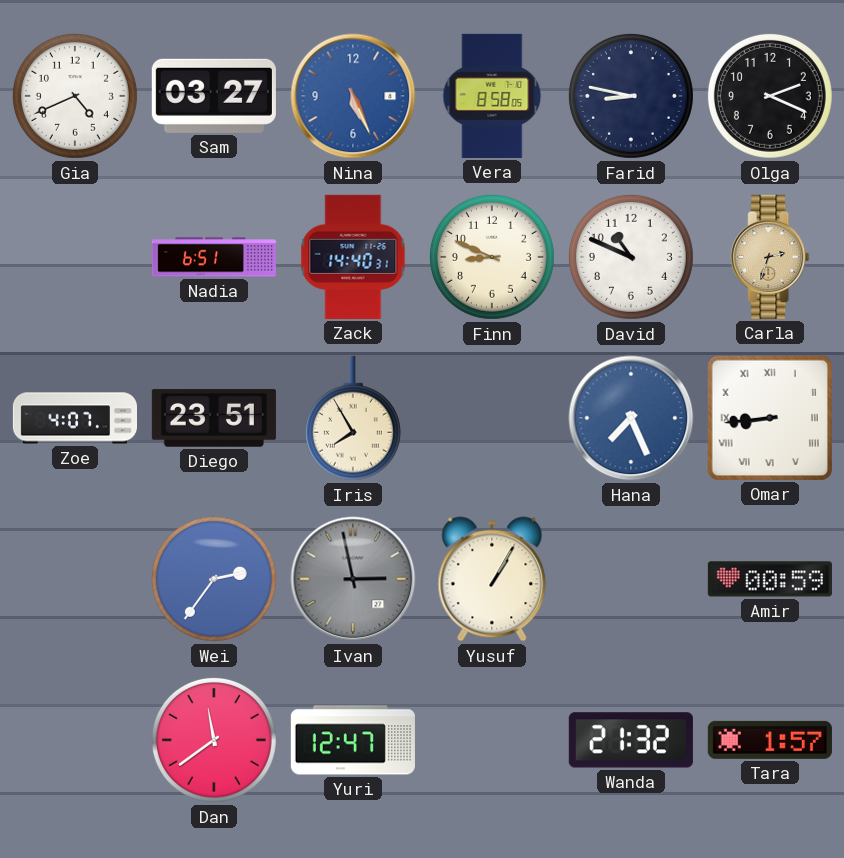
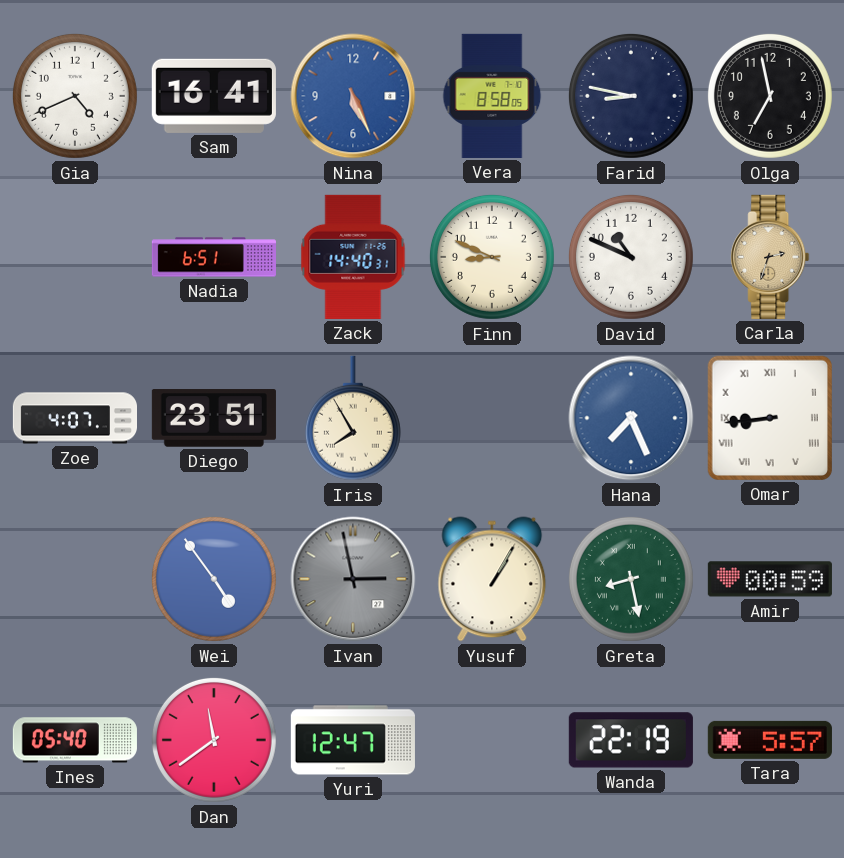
Sam: 03:27 -> 16:41
Olga: 2:19 -> 6:58
Wei: 2:36 -> 4:54
Greta: none -> 8:28
Ines: none -> 05:40
Wanda: 21:32 -> 22:19
Tara: 1:57 -> 5:57
